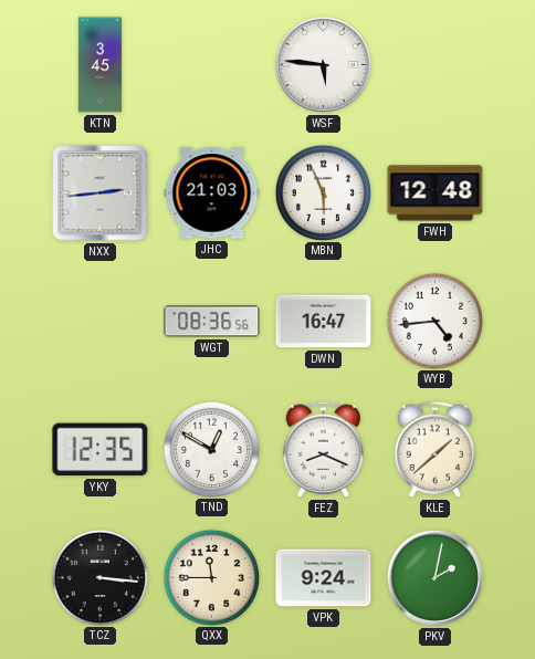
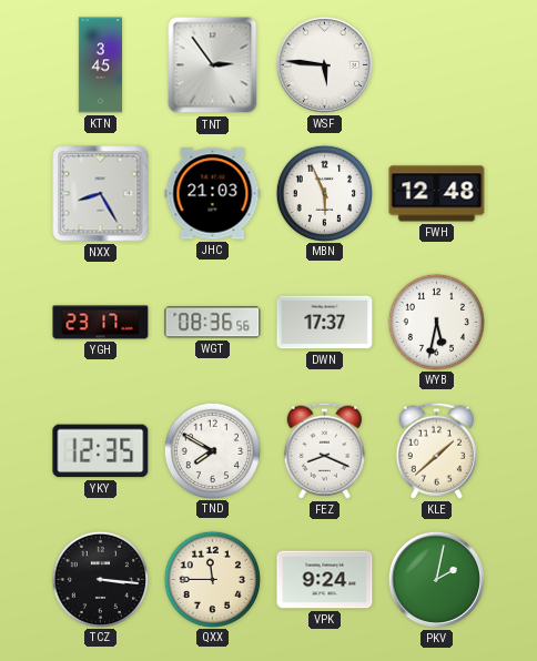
TNT: none -> 2:54
NXX: 2:44 -> 8:25
YGH: none -> 23:17
DWN: 16:47 -> 17:37
WYB: 4:44 -> 5:32
TND: 12:50 -> 7:50
